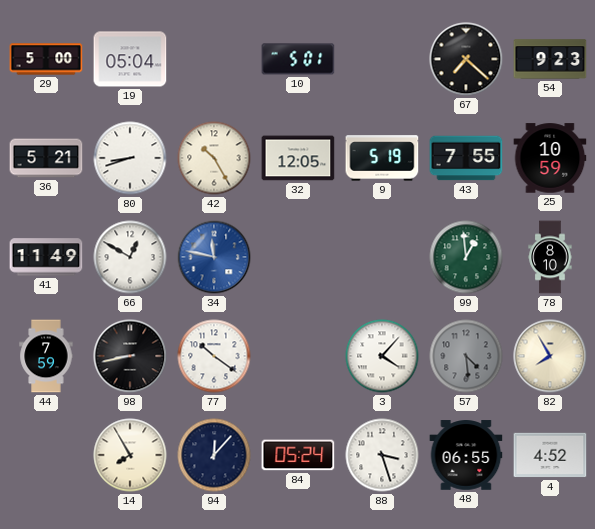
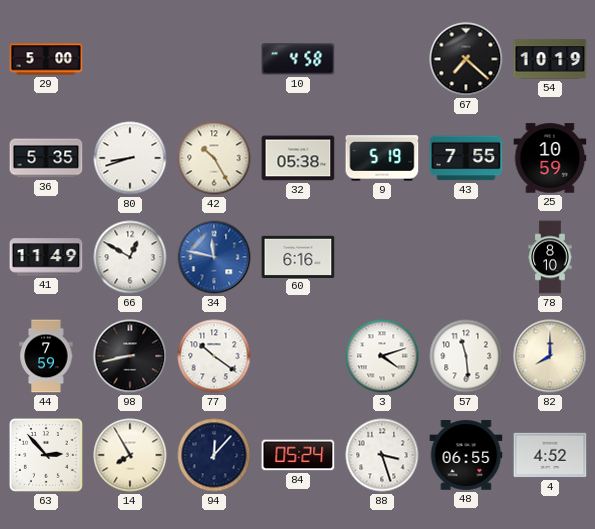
19: 05:04 -> none
10: 5:01 -> 4:58
54: 9:23 -> 10:19
36: 5:21 -> 5:35
32: 12:05 -> 05:38
60: none -> 6:16
99: 12:59 -> none
3: 4:07 -> 4:12
57: 4:29 -> 11:29
57 dial: grey -> white
82: 7:55 -> 8:00
63: none -> 2:53
